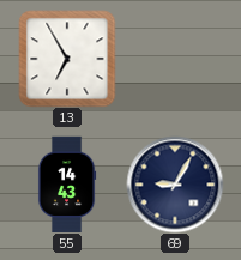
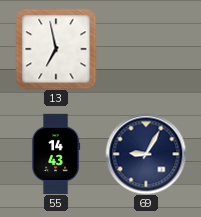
13: 6:55 -> 6:58
